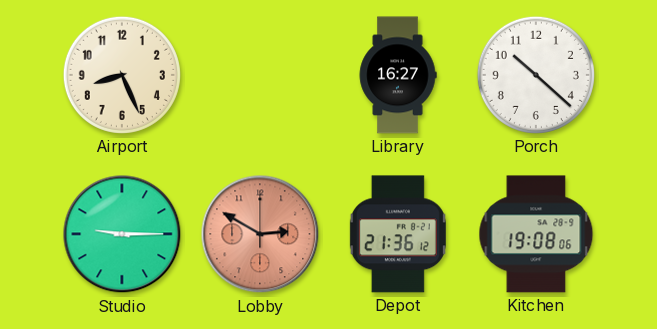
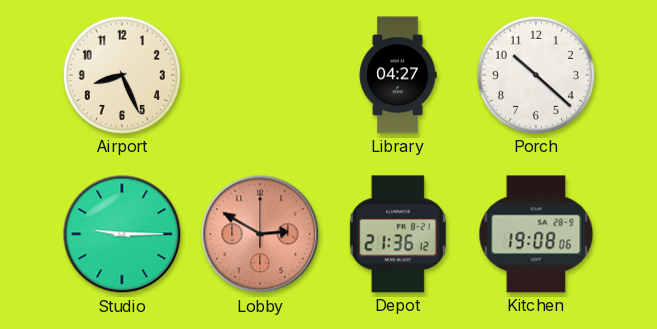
Library: 16:27 -> 04:27
